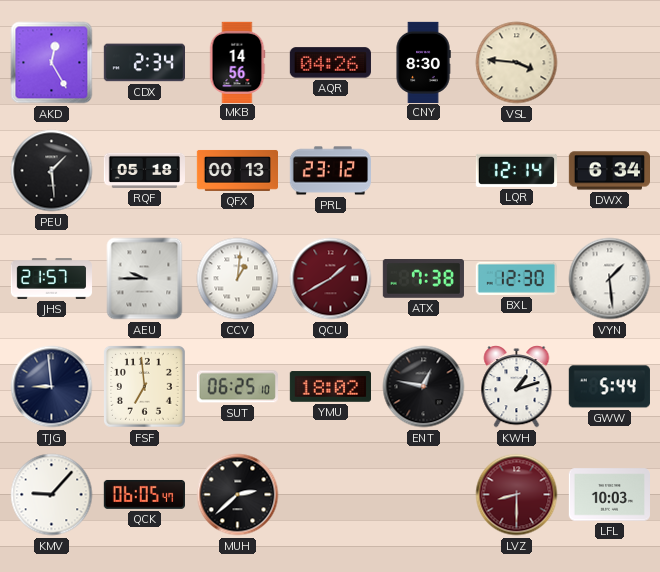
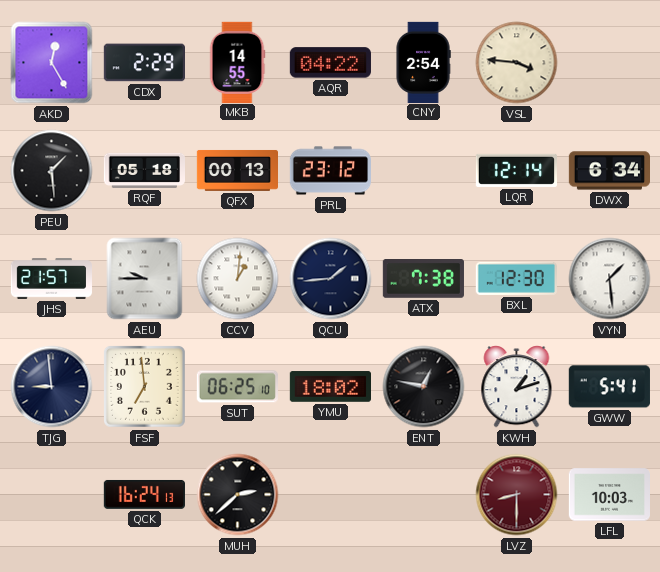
CDX: 2:34 -> 2:29
MKB: 14:56 -> 14:55
AQR: 04:26 -> 04:22
CNY: 8:30 -> 2:54
QCU: 1:40 -> 1:44
QCU dial: burgundy -> navy
GWW: 5:44 -> 5:41
KMV: 9:07 -> none
QCK: 06:05 -> 16:24
